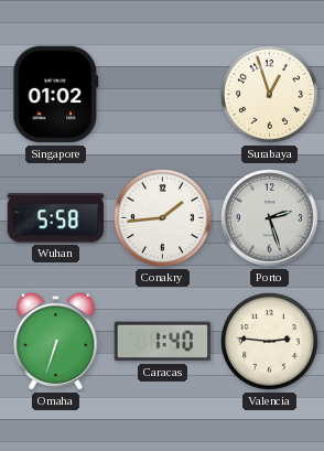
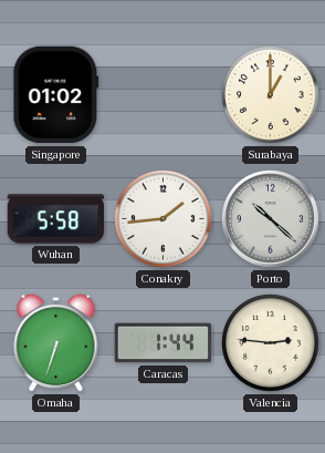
Surabaya: 12:57 -> 1:00
Porto: 2:27 -> 10:22
Caracas: 1:40 -> 1:44
